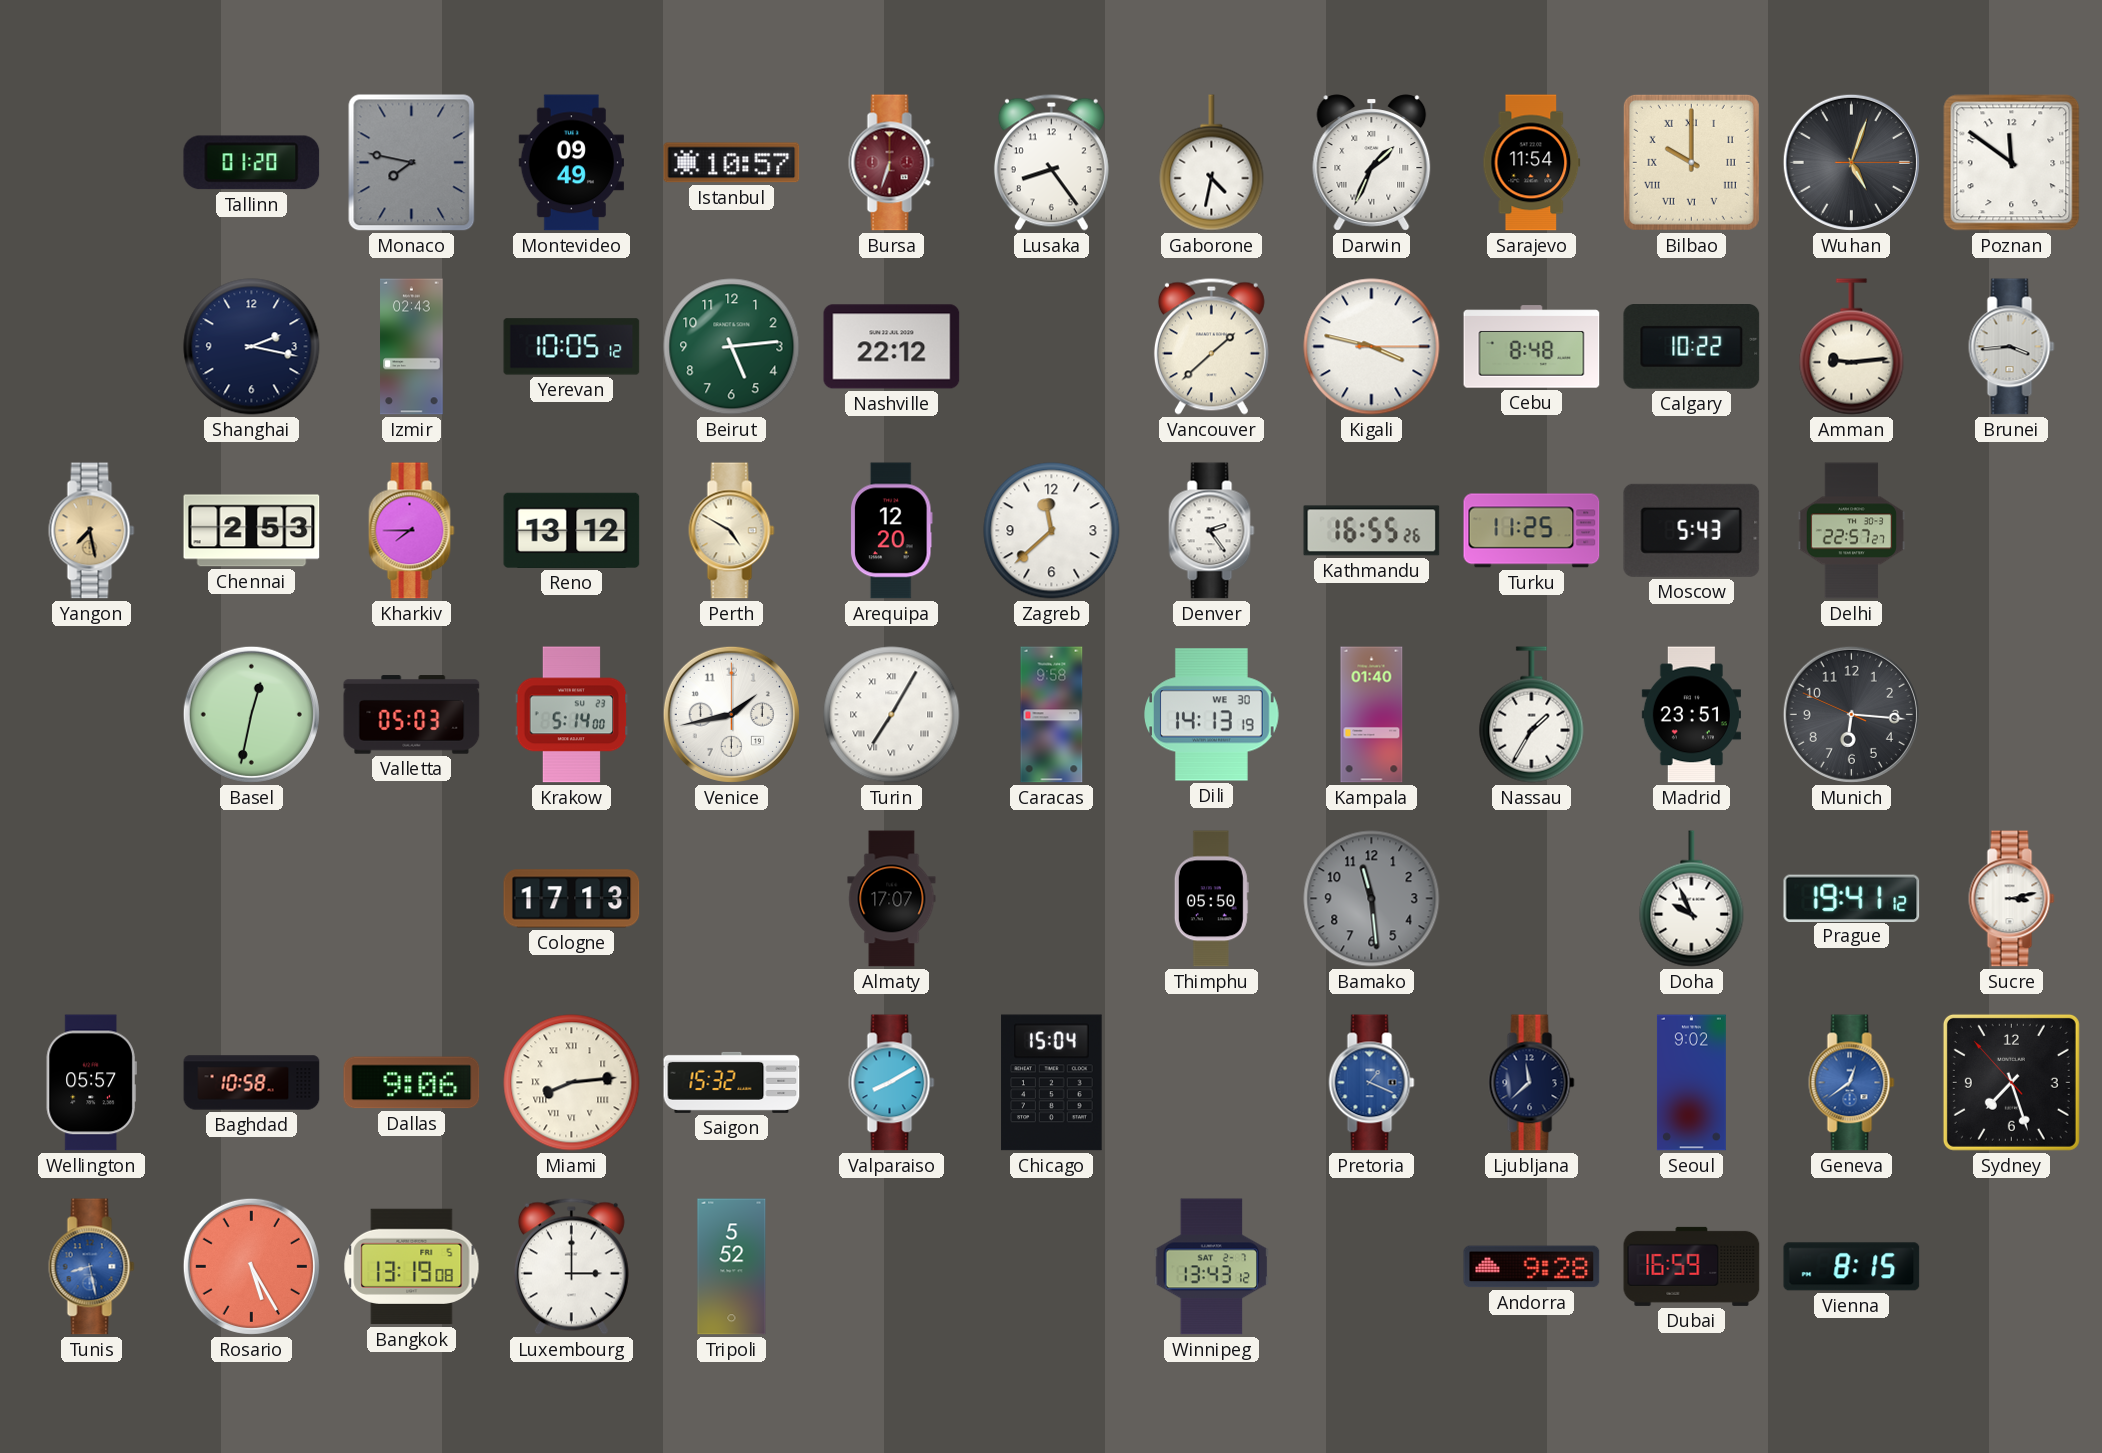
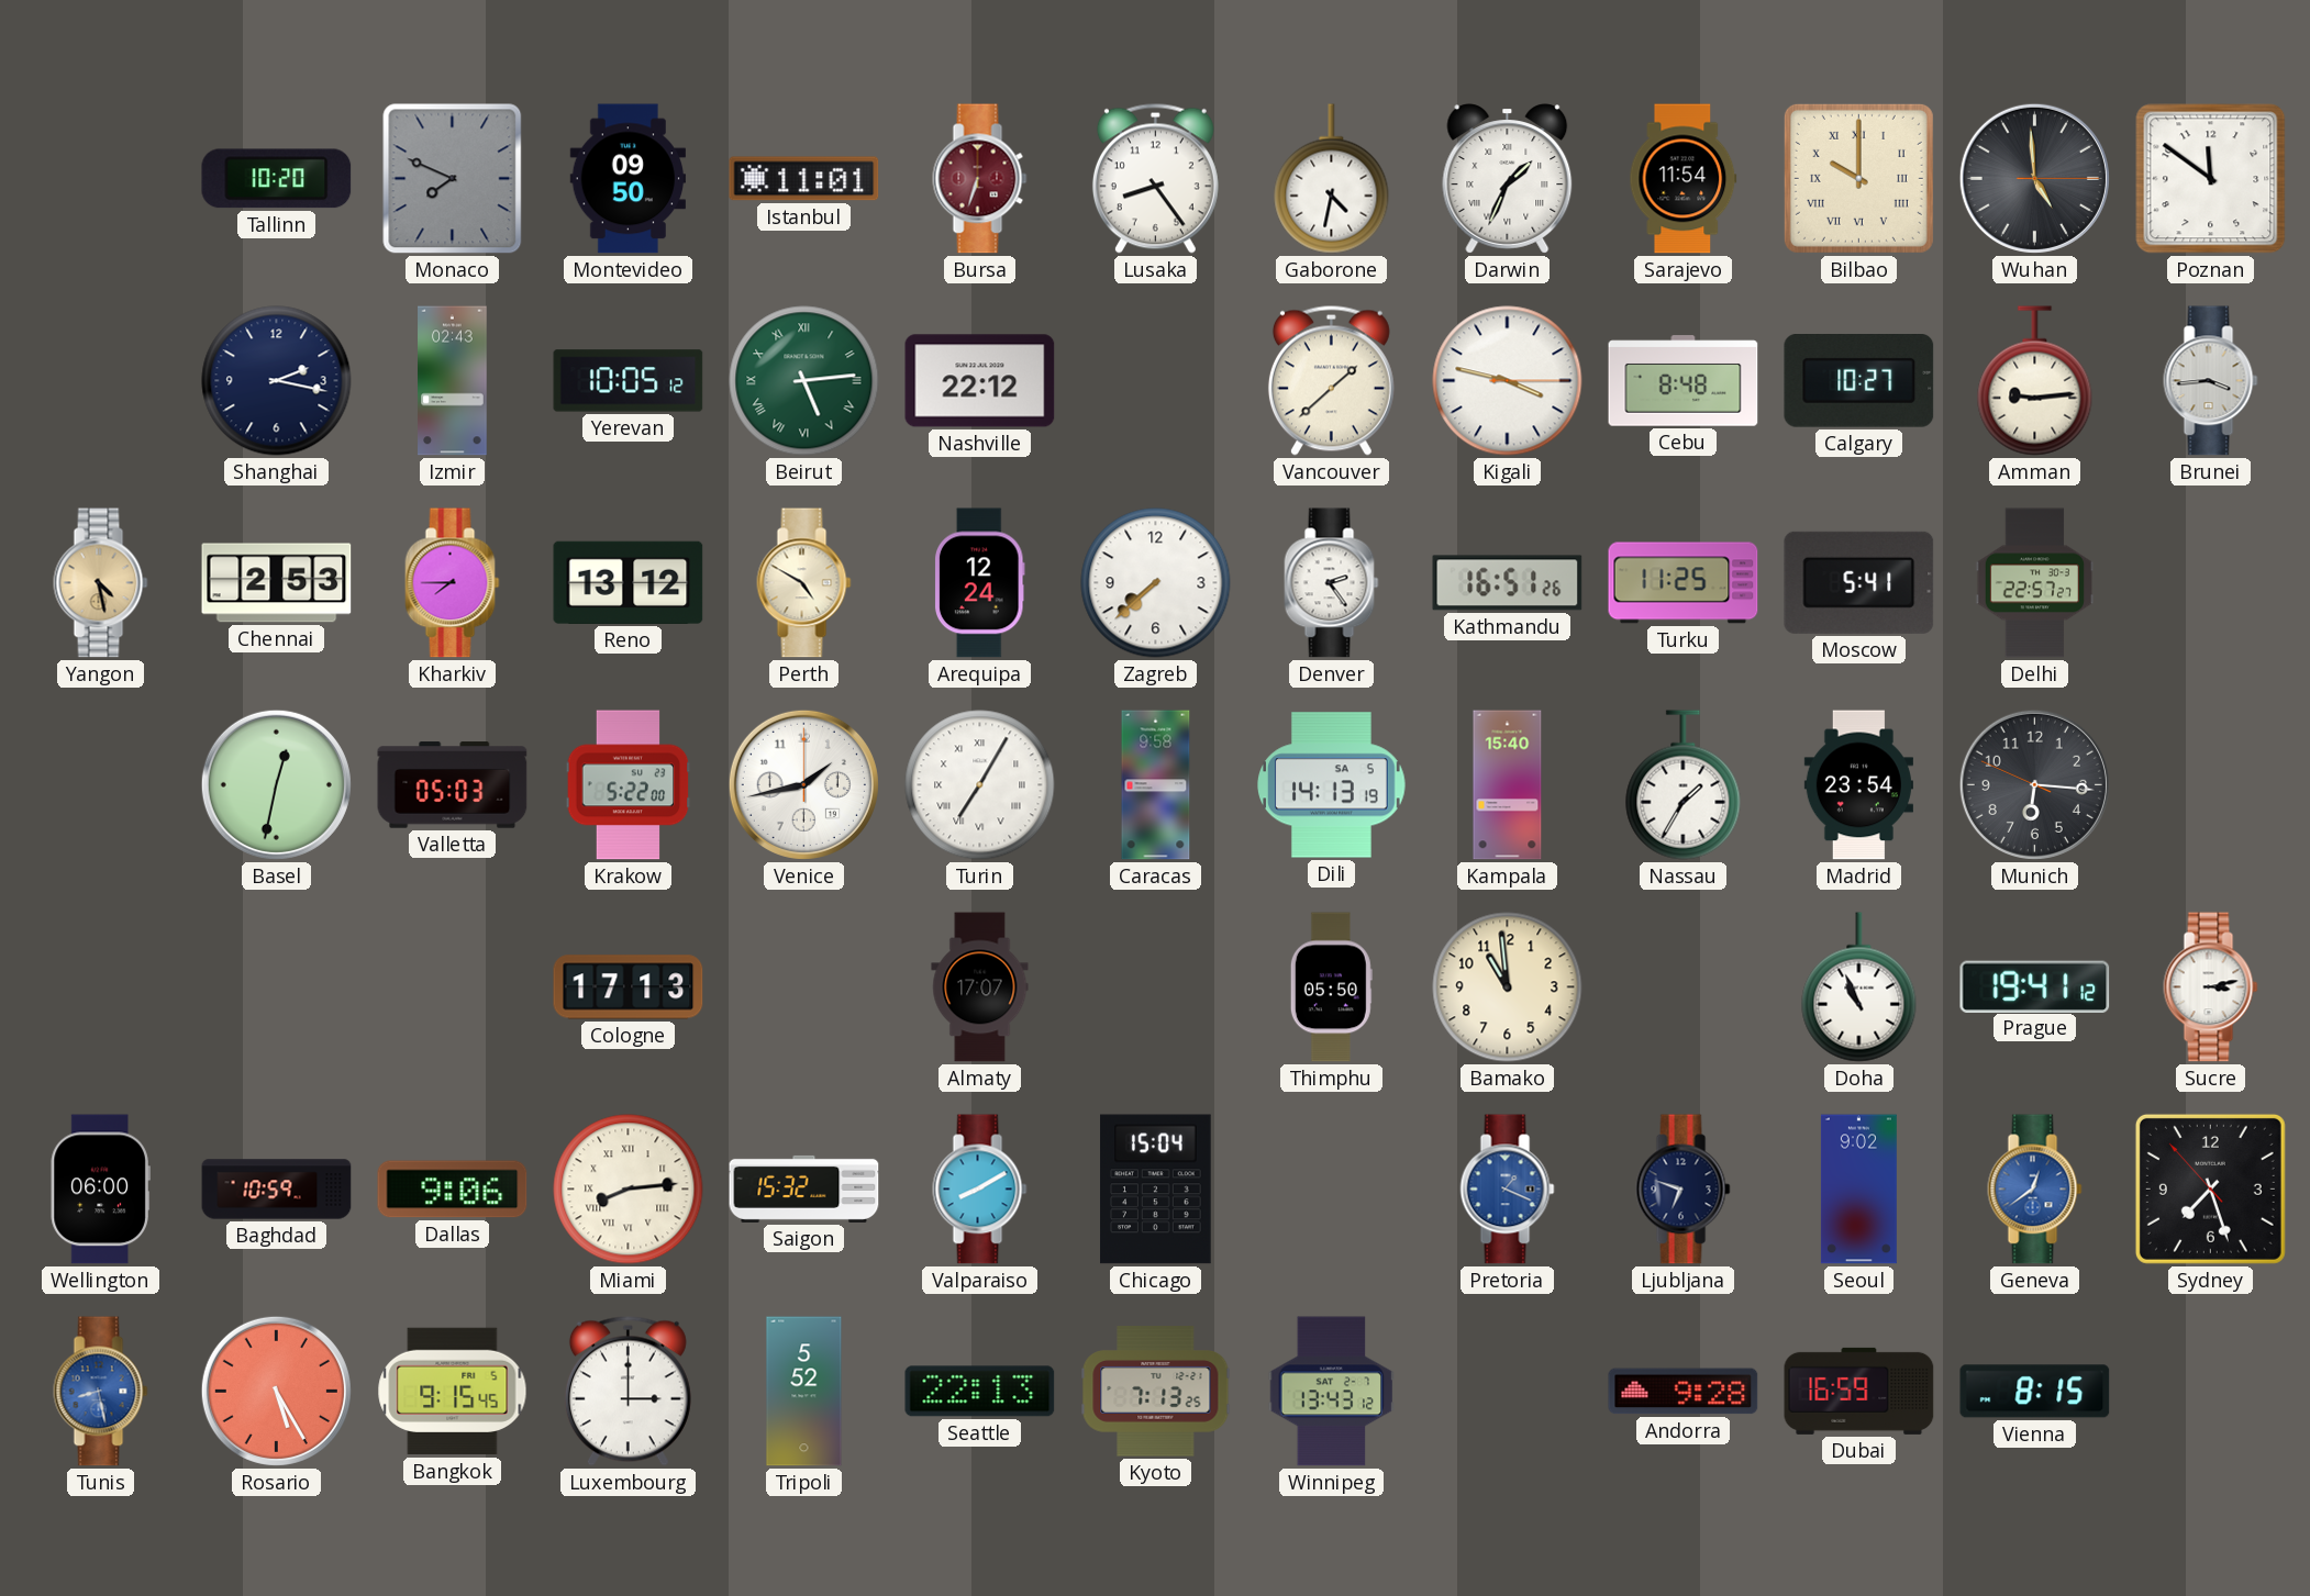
Tallinn: 01:20 -> 10:20
Monaco: 7:47 -> 7:49
Montevideo: 09:49 -> 09:50
Istanbul: 10:57 -> 11:01
Wuhan: 5:03 -> 4:59
Beirut numerals: Arabic -> Roman
Calgary: 10:22 -> 10:27
Yangon: 7:28 -> 4:28
Arequipa: 12:20 -> 12:24
Zagreb: 11:38 -> 7:38
Kathmandu: 16:55 -> 16:51
Moscow: 5:43 -> 5:41
Krakow: 5:14 -> 5:22
Dili date: WE 30 -> SA 5
Kampala: 01:40 -> 15:40
Madrid: 23:51 -> 23:54
Bamako: 11:29 -> 10:59
Bamako dial: grey -> cream
Doha: 9:56 -> 10:56
Wellington: 05:57 -> 06:00
Baghdad: 10:58 -> 10:59
Ljubljana: 11:38 -> 6:48
Bangkok: 13:19 -> 9:15
Seattle: none -> 22:13
Kyoto: none -> 7:13
